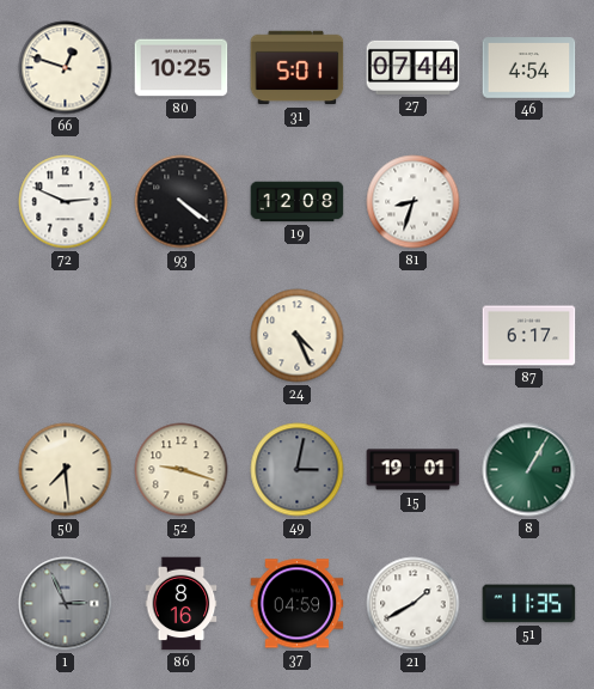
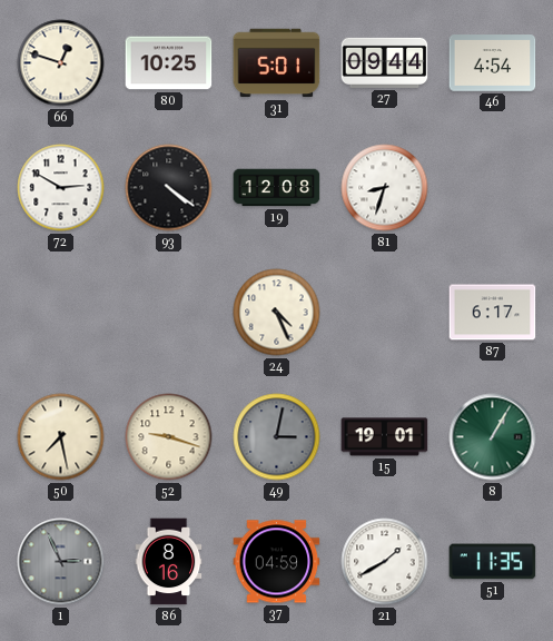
27: 07:44 -> 09:44
72: 2:49 -> 2:50
50: 7:29 -> 7:28
